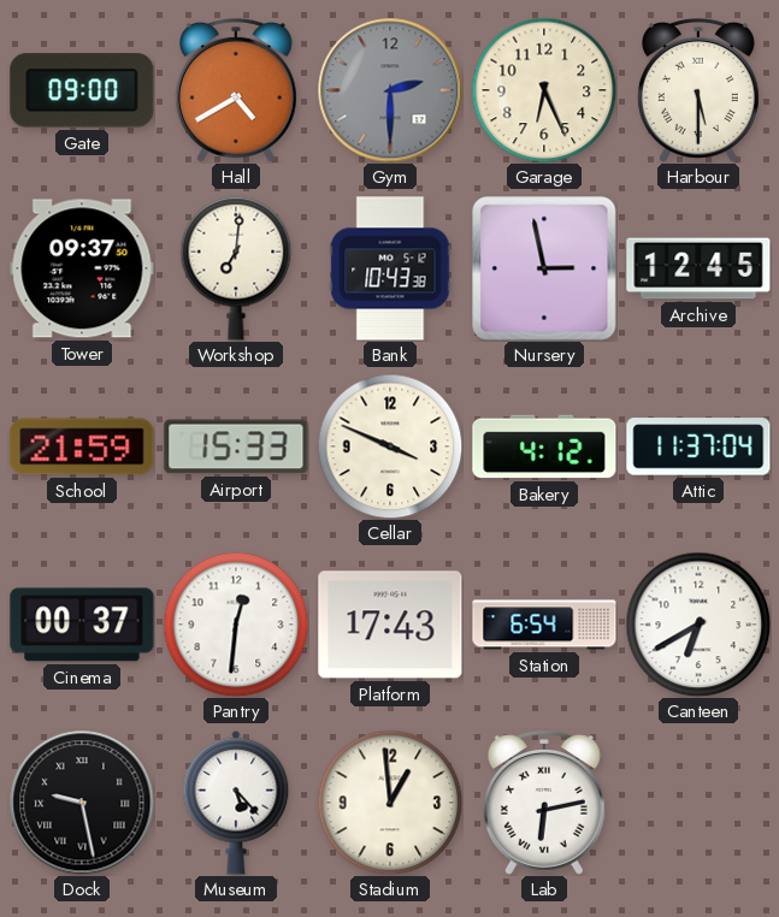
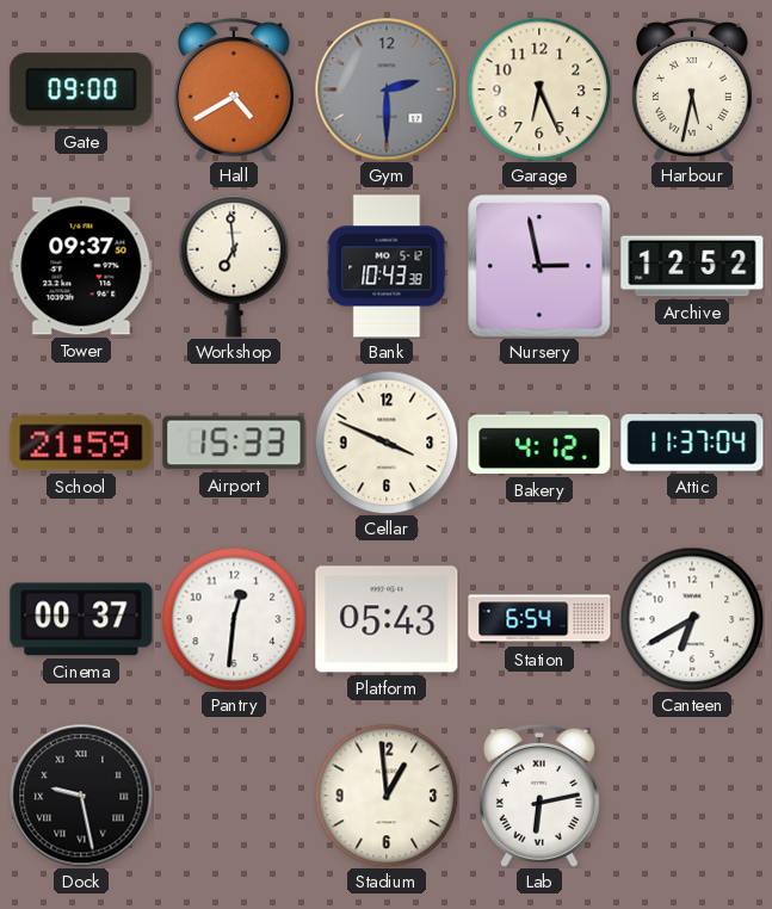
Harbour: 5:30 -> 5:32
Workshop: 7:01 -> 6:59
Archive: 12:45 -> 12:52
Platform: 17:43 -> 05:43
Museum: 5:23 -> none
